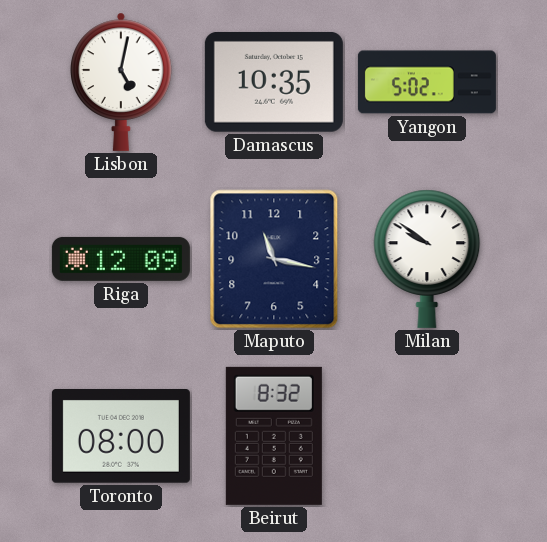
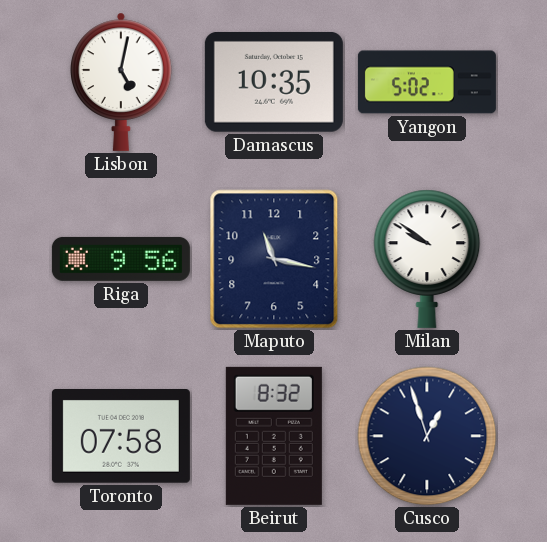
Riga: 12:09 -> 9:56
Toronto: 08:00 -> 07:58
Cusco: none -> 12:57
